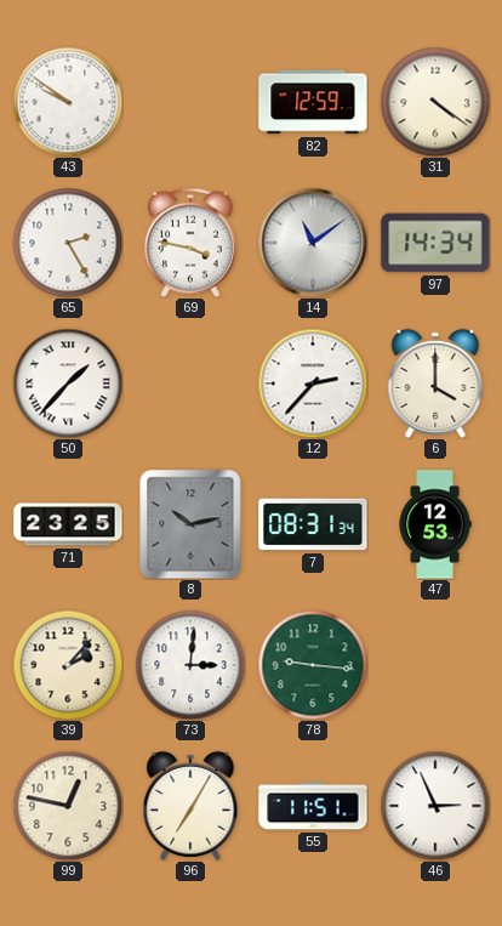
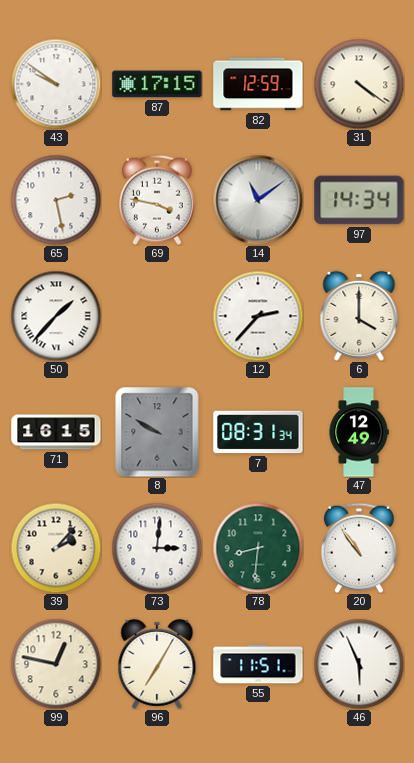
87: none -> 17:15
65: 2:25 -> 2:28
71: 23:25 -> 16:15
8: 10:13 -> 9:50
47: 12:53 -> 12:49
78: 9:16 -> 8:31
20: none -> 10:54
46: 2:56 -> 5:56
